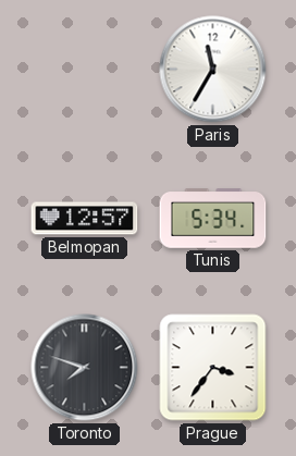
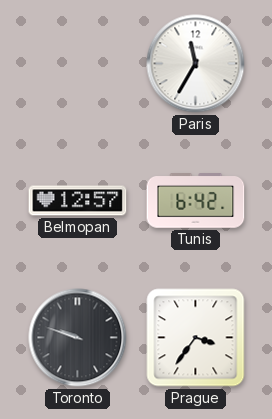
Tunis: 5:34 -> 6:42
Toronto: 7:48 -> 9:48
